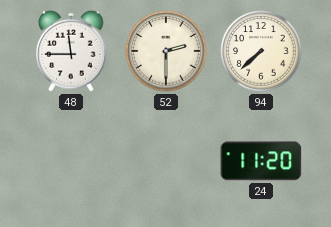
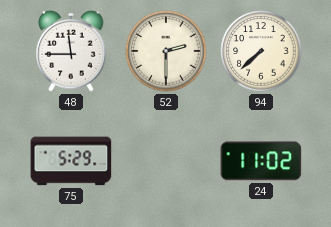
75: none -> 5:29
24: 11:20 -> 11:02
